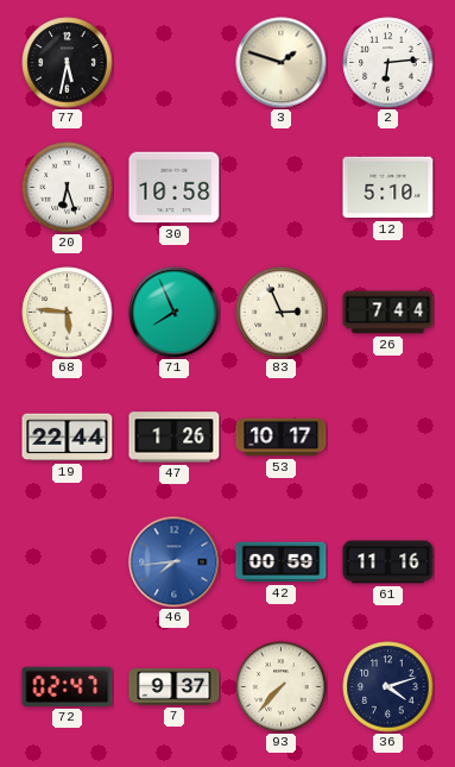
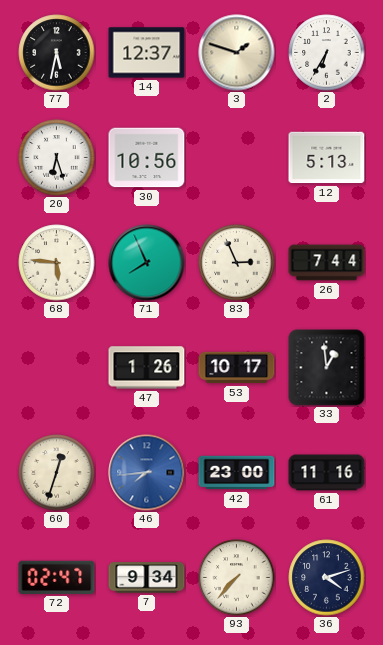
14: none -> 12:37
2: 6:14 -> 6:35
30: 10:58 -> 10:56
12: 5:10 -> 5:13
19: 22:44 -> none
33: none -> 12:59
60: none -> 12:33
42: 00:59 -> 23:00
7: 9:37 -> 9:34
